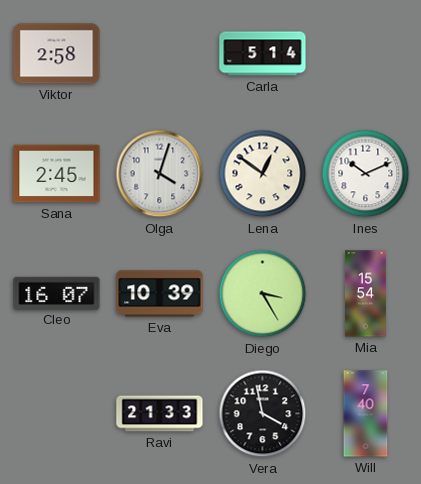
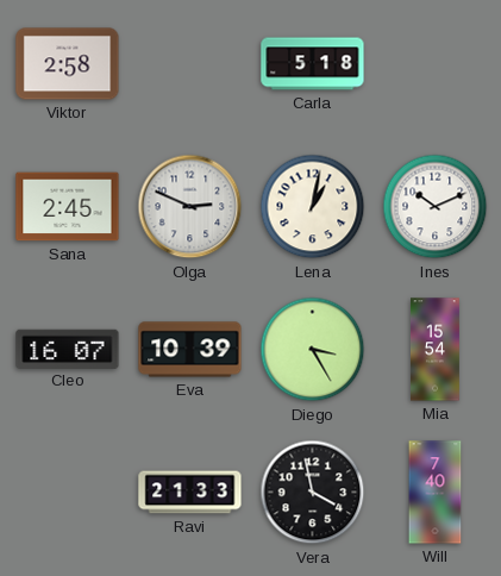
Carla: 5:14 -> 5:18
Olga: 4:03 -> 2:49
Lena: 12:51 -> 1:02
